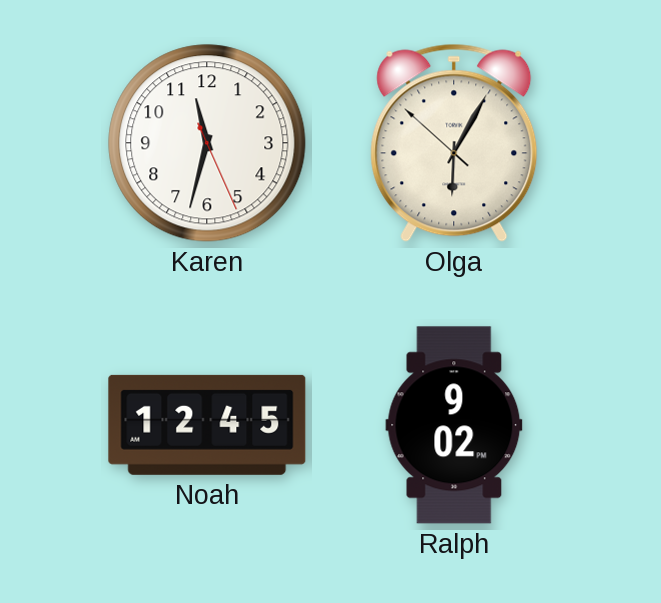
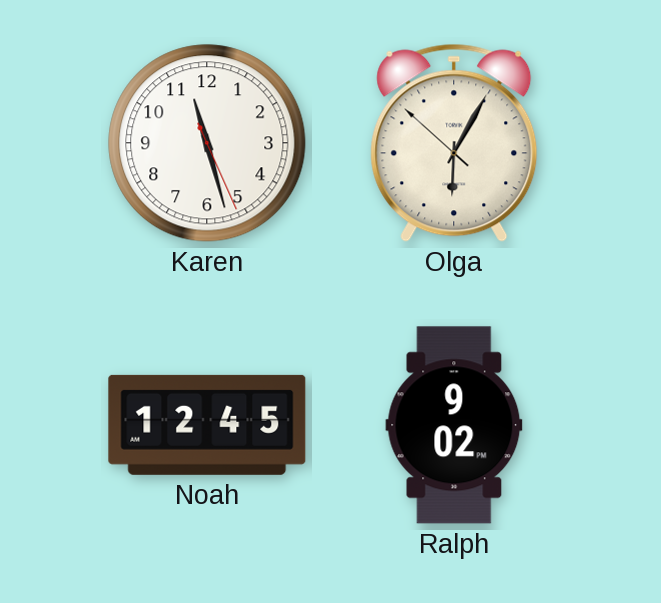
Karen: 11:32 -> 11:27
